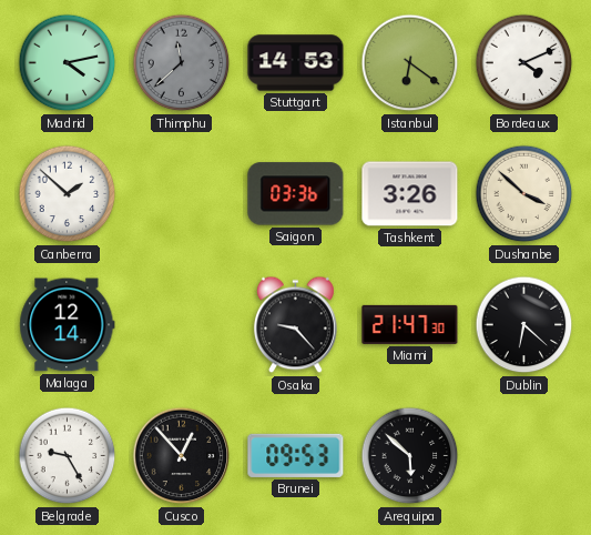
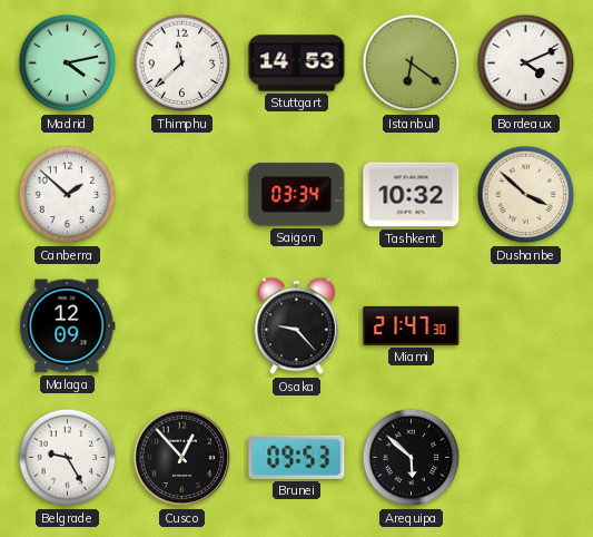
Thimphu dial: grey -> white
Saigon: 03:36 -> 03:34
Tashkent: 3:26 -> 10:32
Malaga: 12:14 -> 12:09
Dublin: 6:22 -> none
